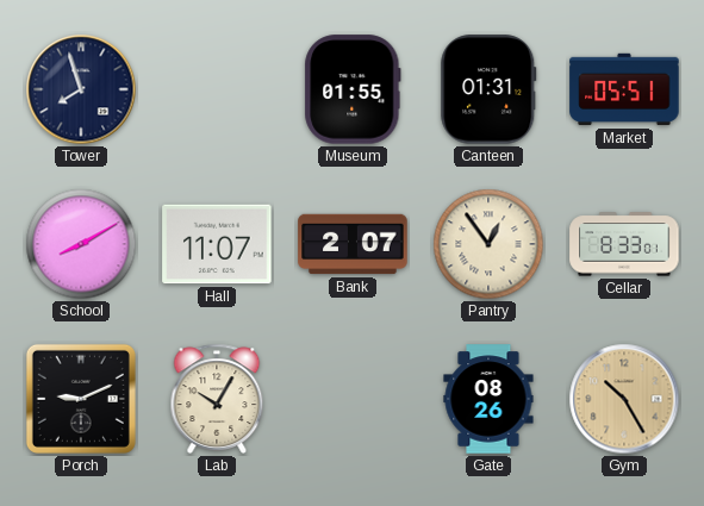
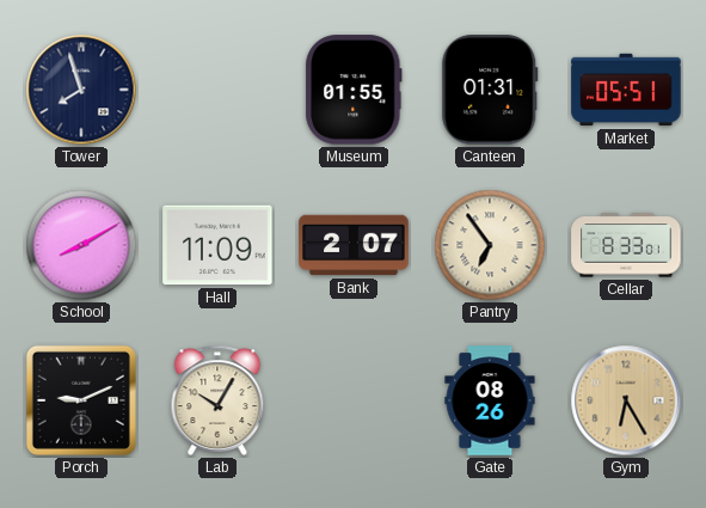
Hall: 11:07 -> 11:09
Pantry: 12:54 -> 6:54
Gym: 10:25 -> 6:25
